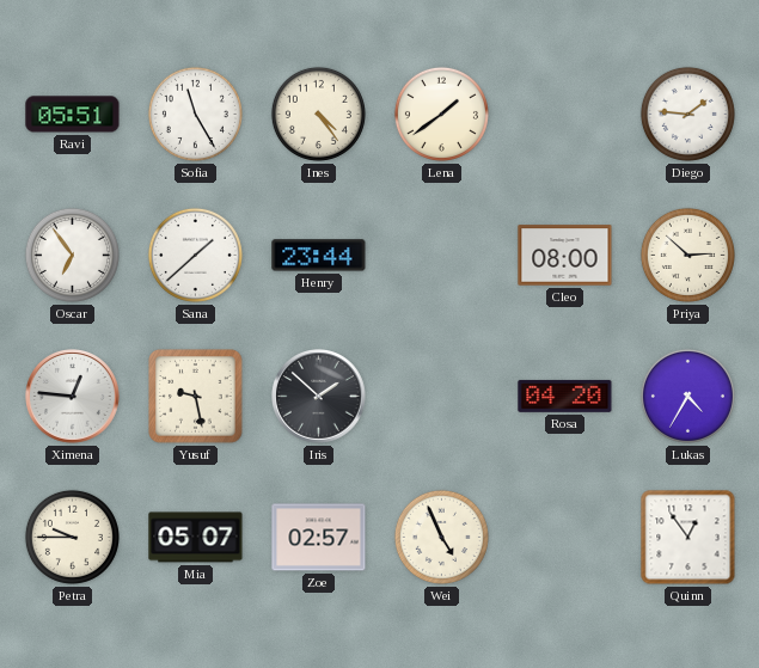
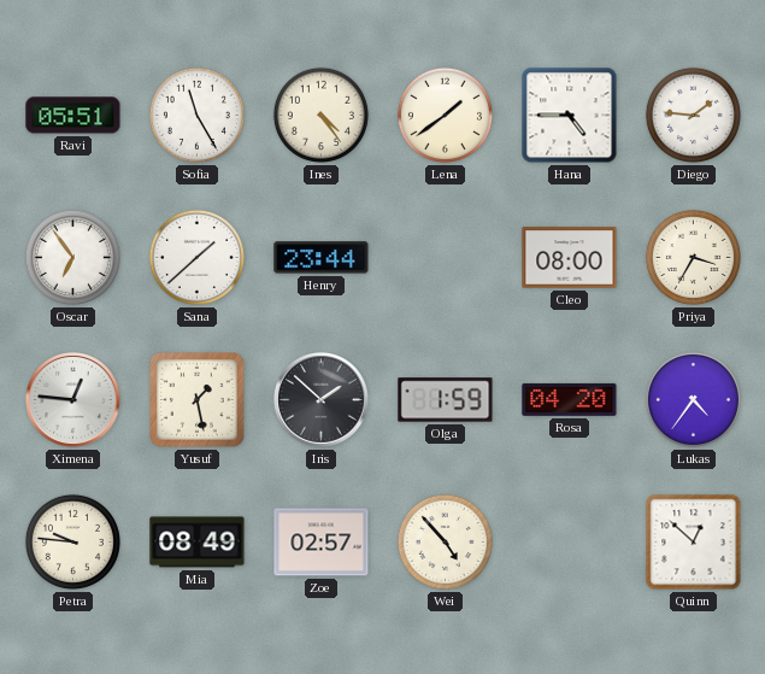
Hana: none -> 4:45
Priya: 2:52 -> 3:35
Yusuf: 9:28 -> 1:28
Olga: none -> 1:59
Lukas: 4:35 -> 4:36
Petra: 9:45 -> 9:46
Mia: 05:07 -> 08:49
Wei: 4:56 -> 4:53
Quinn: 12:54 -> 12:52
